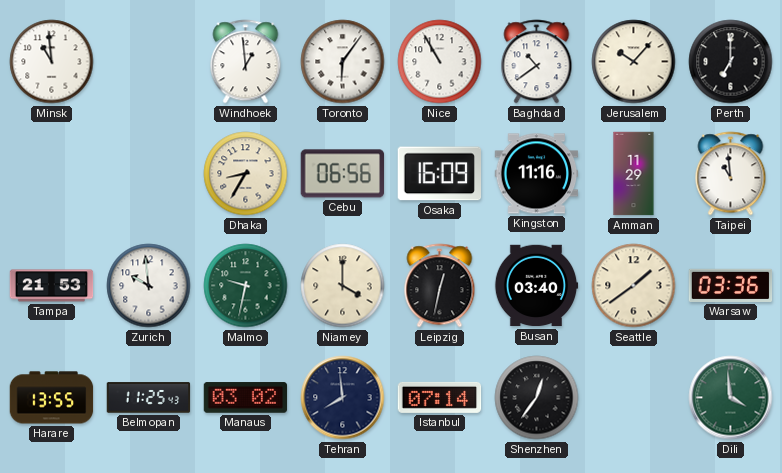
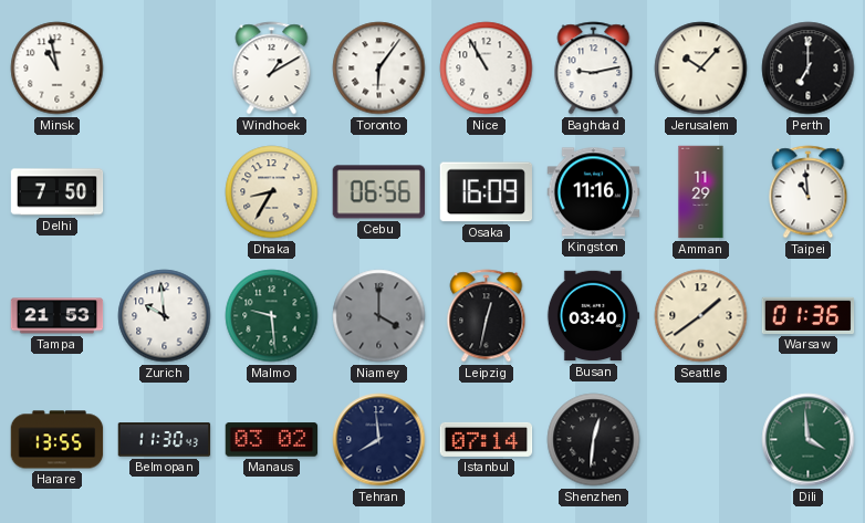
Minsk: 10:59 -> 10:58
Windhoek: 12:59 -> 1:10
Baghdad: 10:39 -> 9:13
Delhi: none -> 7:50
Malmo: 9:32 -> 9:29
Niamey dial: cream -> grey
Warsaw: 03:36 -> 01:36
Belmopan: 11:25 -> 11:30
Shenzhen: 12:36 -> 12:31
